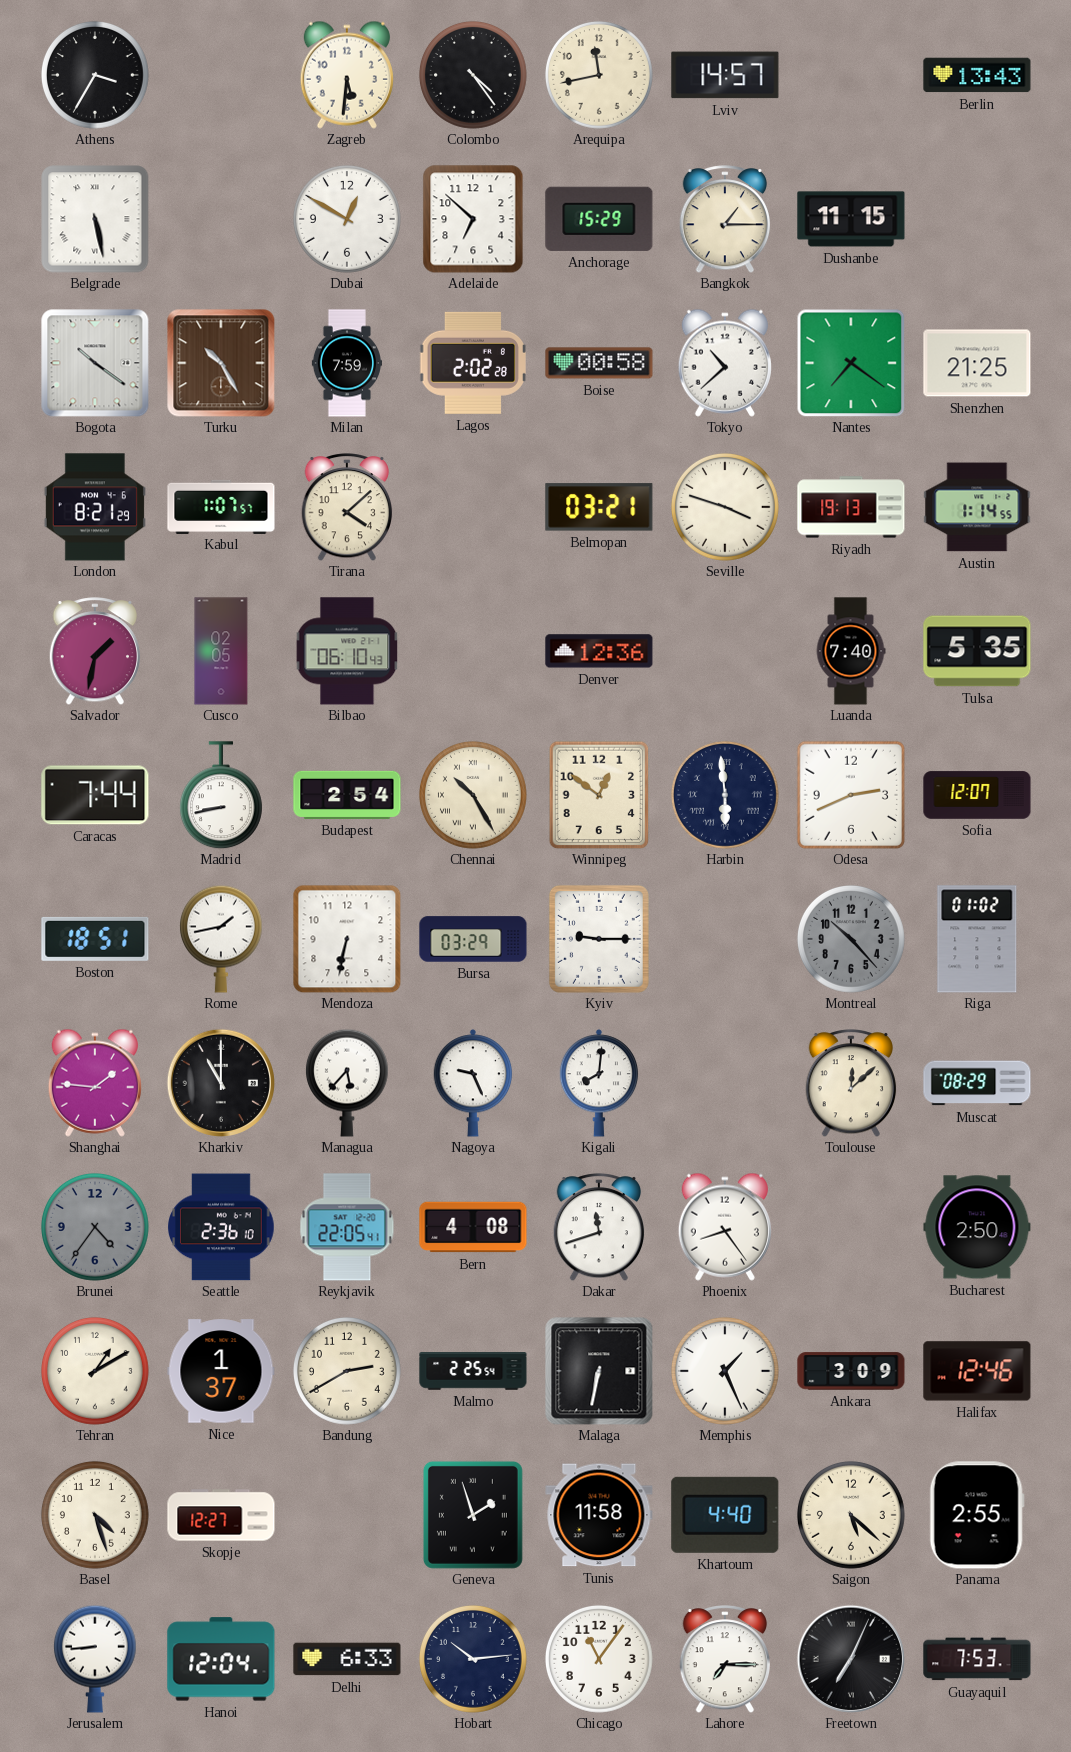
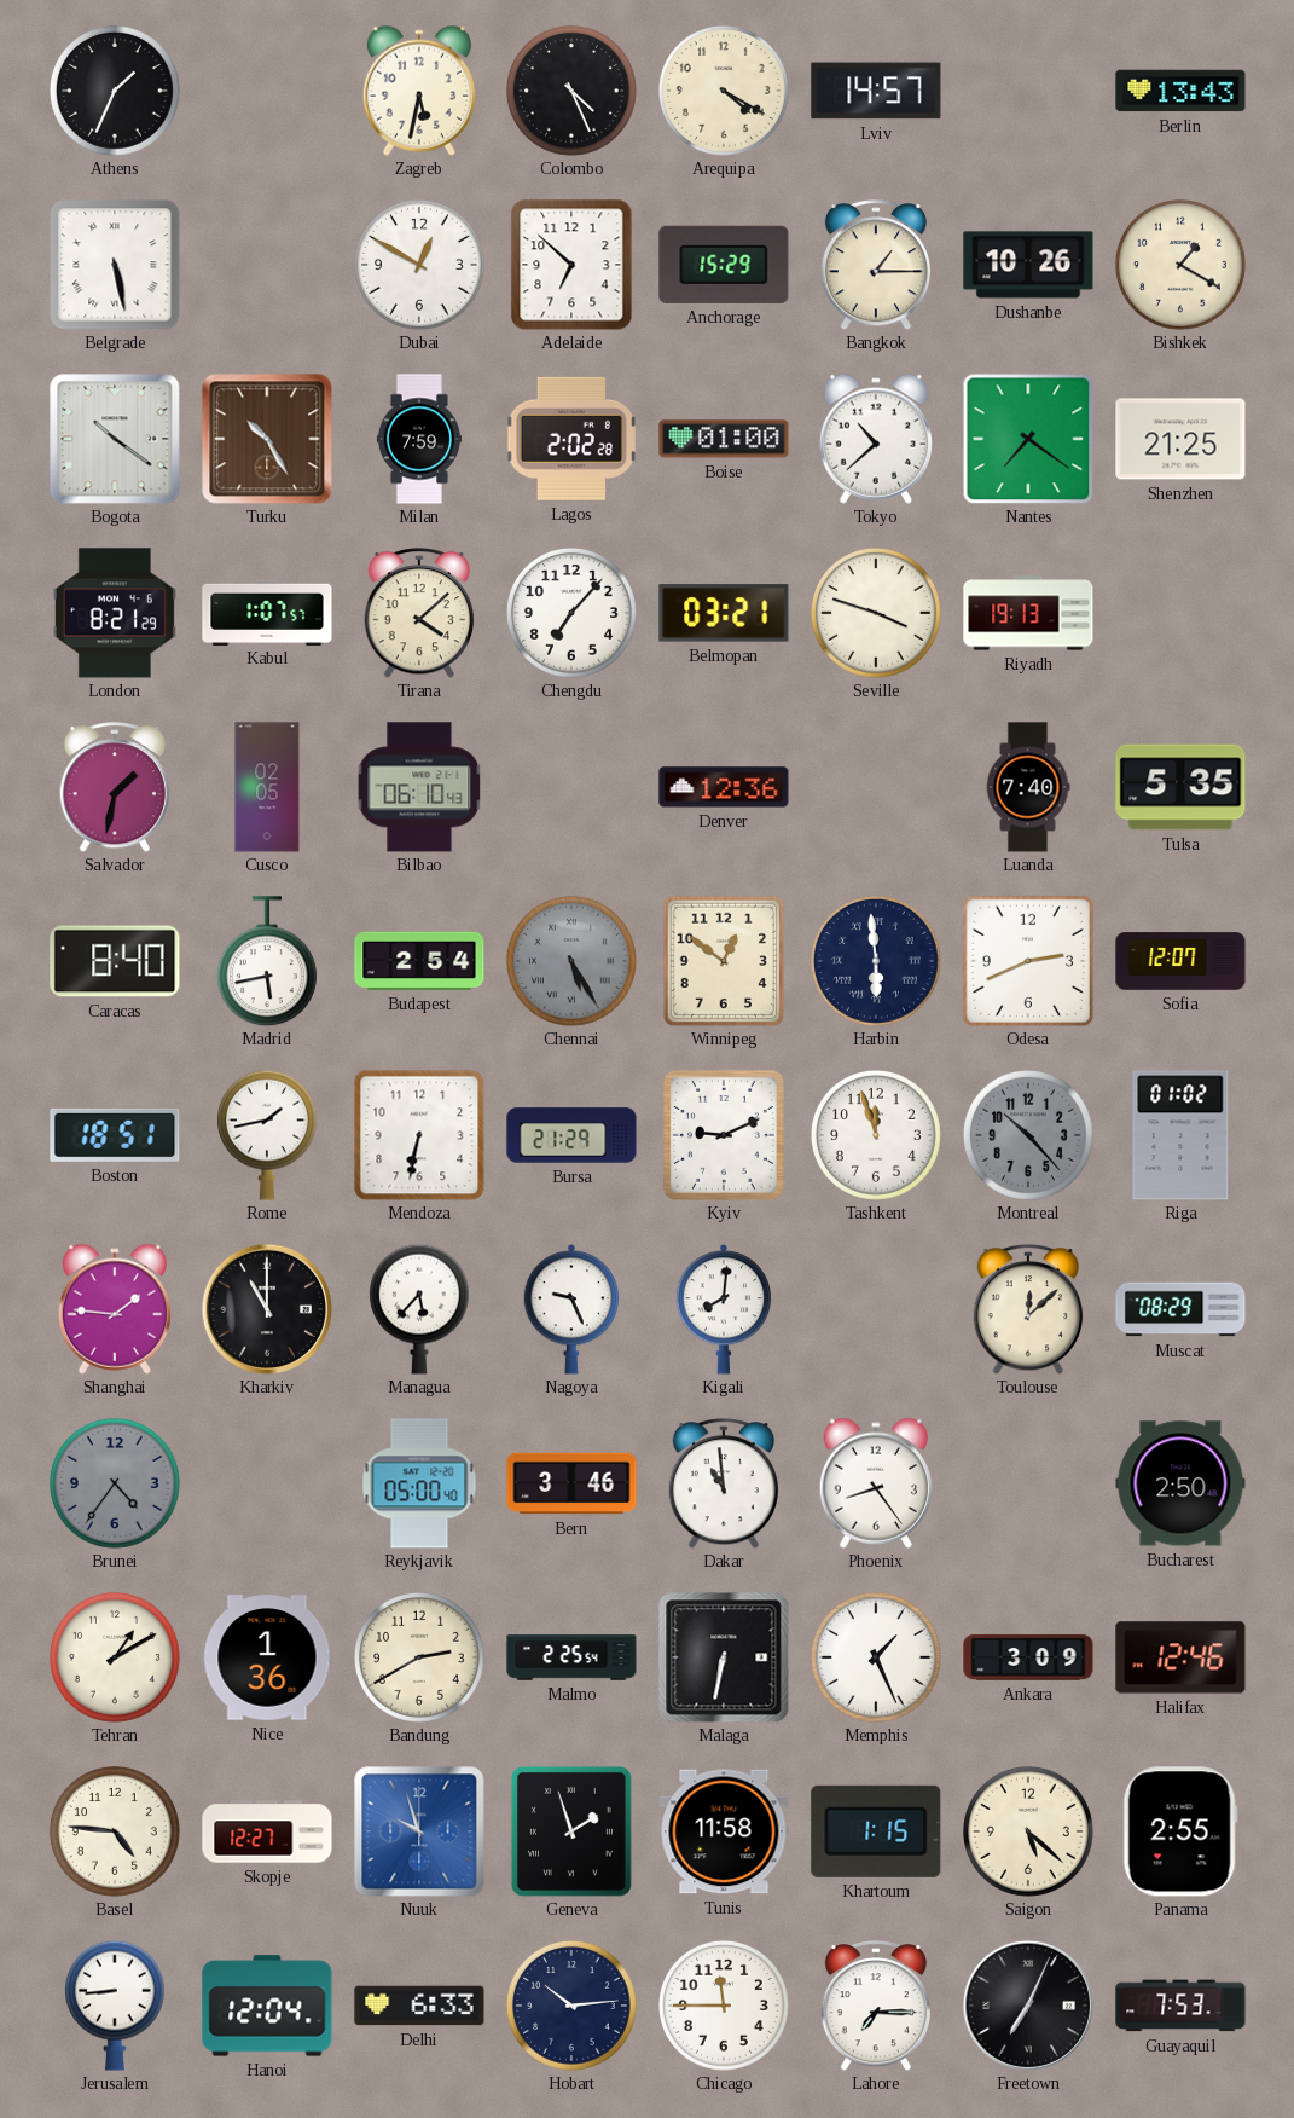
Athens: 3:35 -> 1:34
Zagreb: 5:31 -> 5:32
Colombo: 4:24 -> 4:26
Arequipa: 11:43 -> 4:20
Dushanbe: 11:15 -> 10:26
Bishkek: none -> 1:20
Boise: 00:58 -> 01:00
Chengdu: none -> 7:07
Austin: 1:14 -> none
Caracas: 7:44 -> 8:40
Madrid: 8:43 -> 5:43
Chennai: 10:25 -> 5:25
Chennai dial: cream -> grey
Bursa: 03:29 -> 21:29
Kyiv: 9:15 -> 9:11
Tashkent: none -> 11:57
Seattle: 2:36 -> none
Reykjavik: 22:05 -> 05:00
Bern: 4:08 -> 3:46
Dakar: 11:42 -> 10:59
Nice: 1:37 -> 1:36
Basel: 4:27 -> 4:46
Nuuk: none -> 9:57
Khartoum: 4:40 -> 1:15
Chicago: 11:06 -> 11:45
